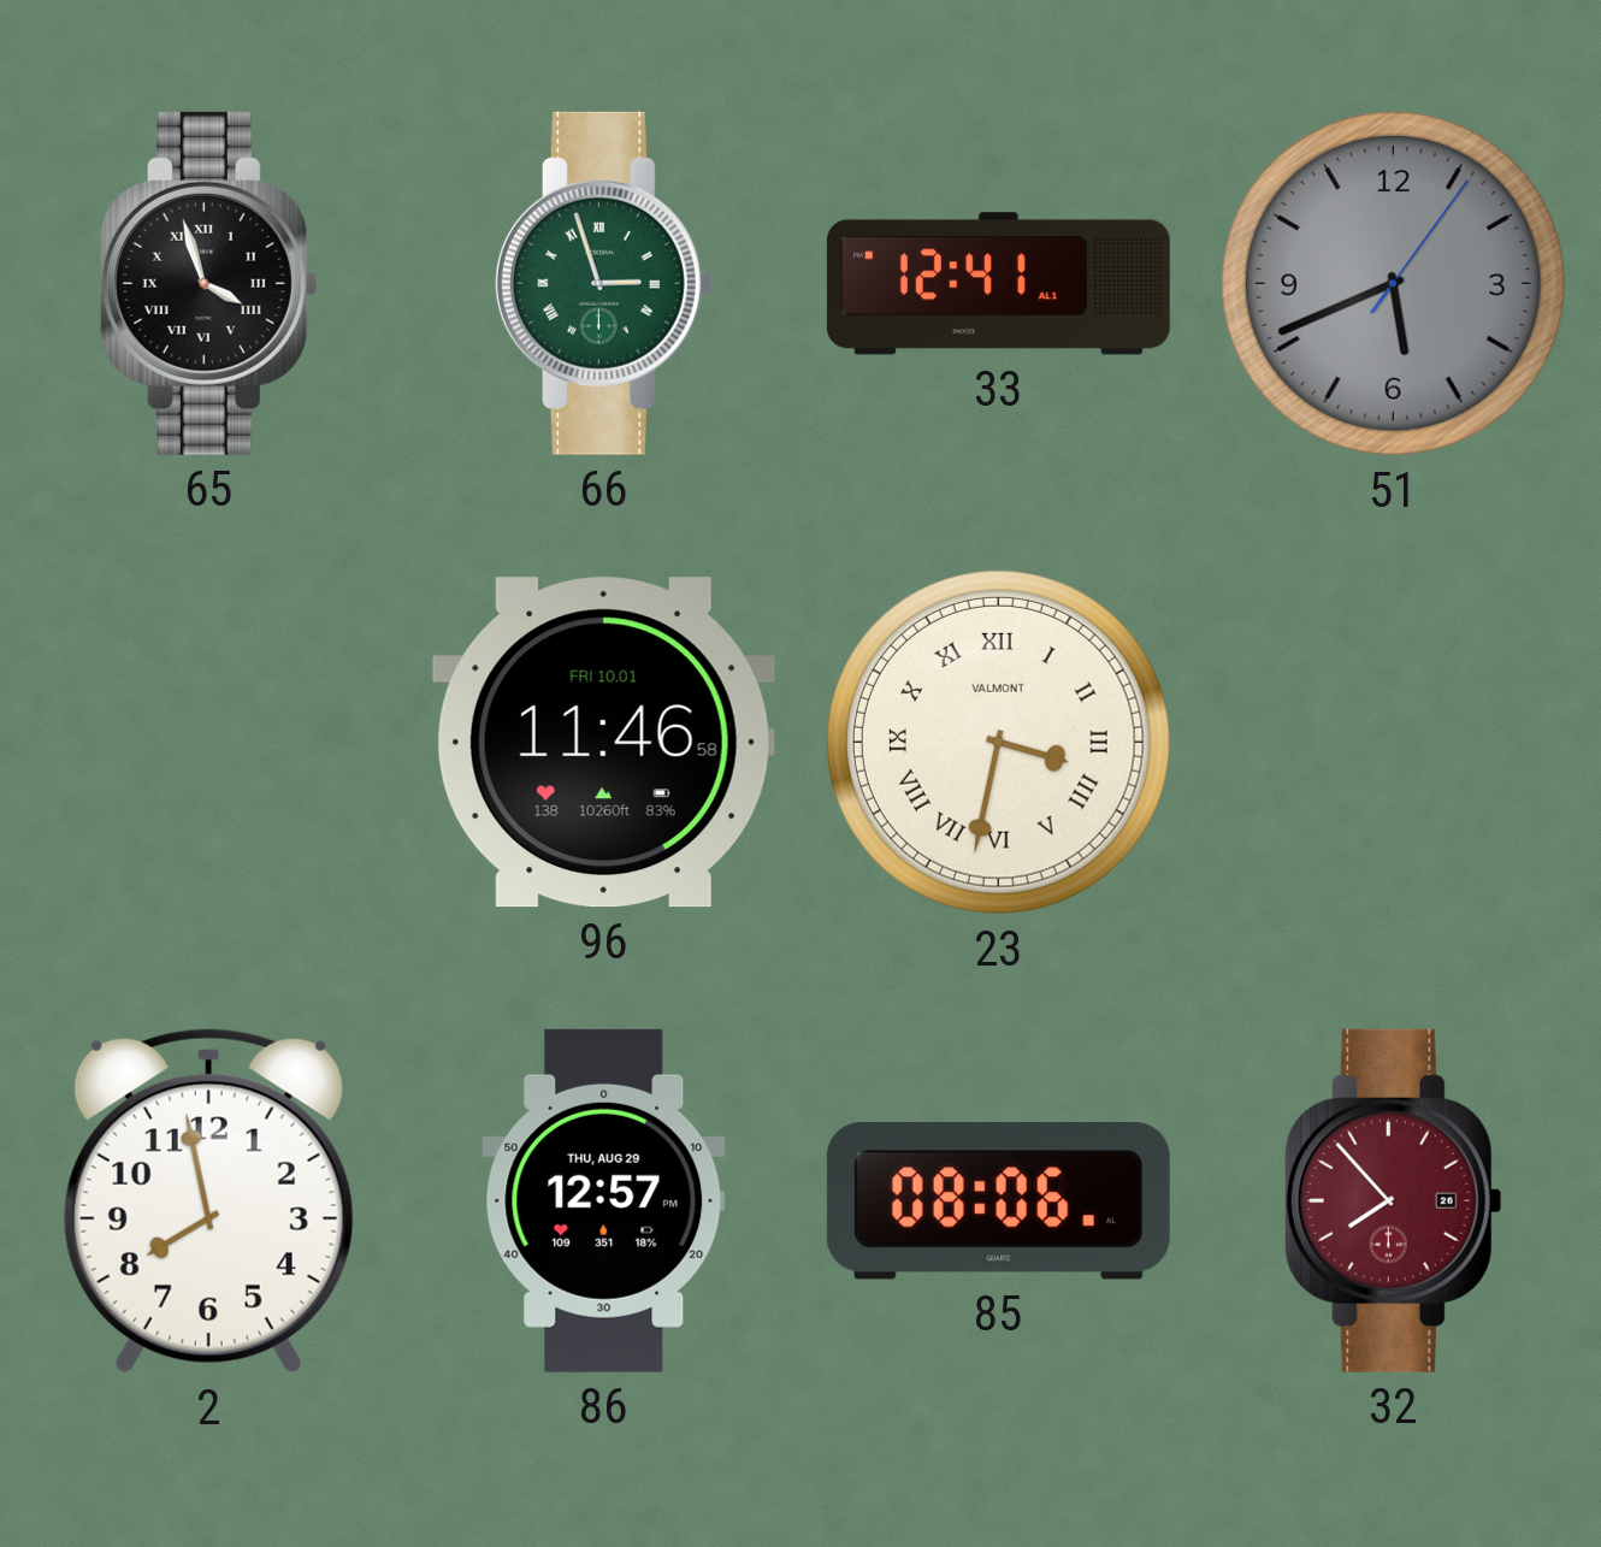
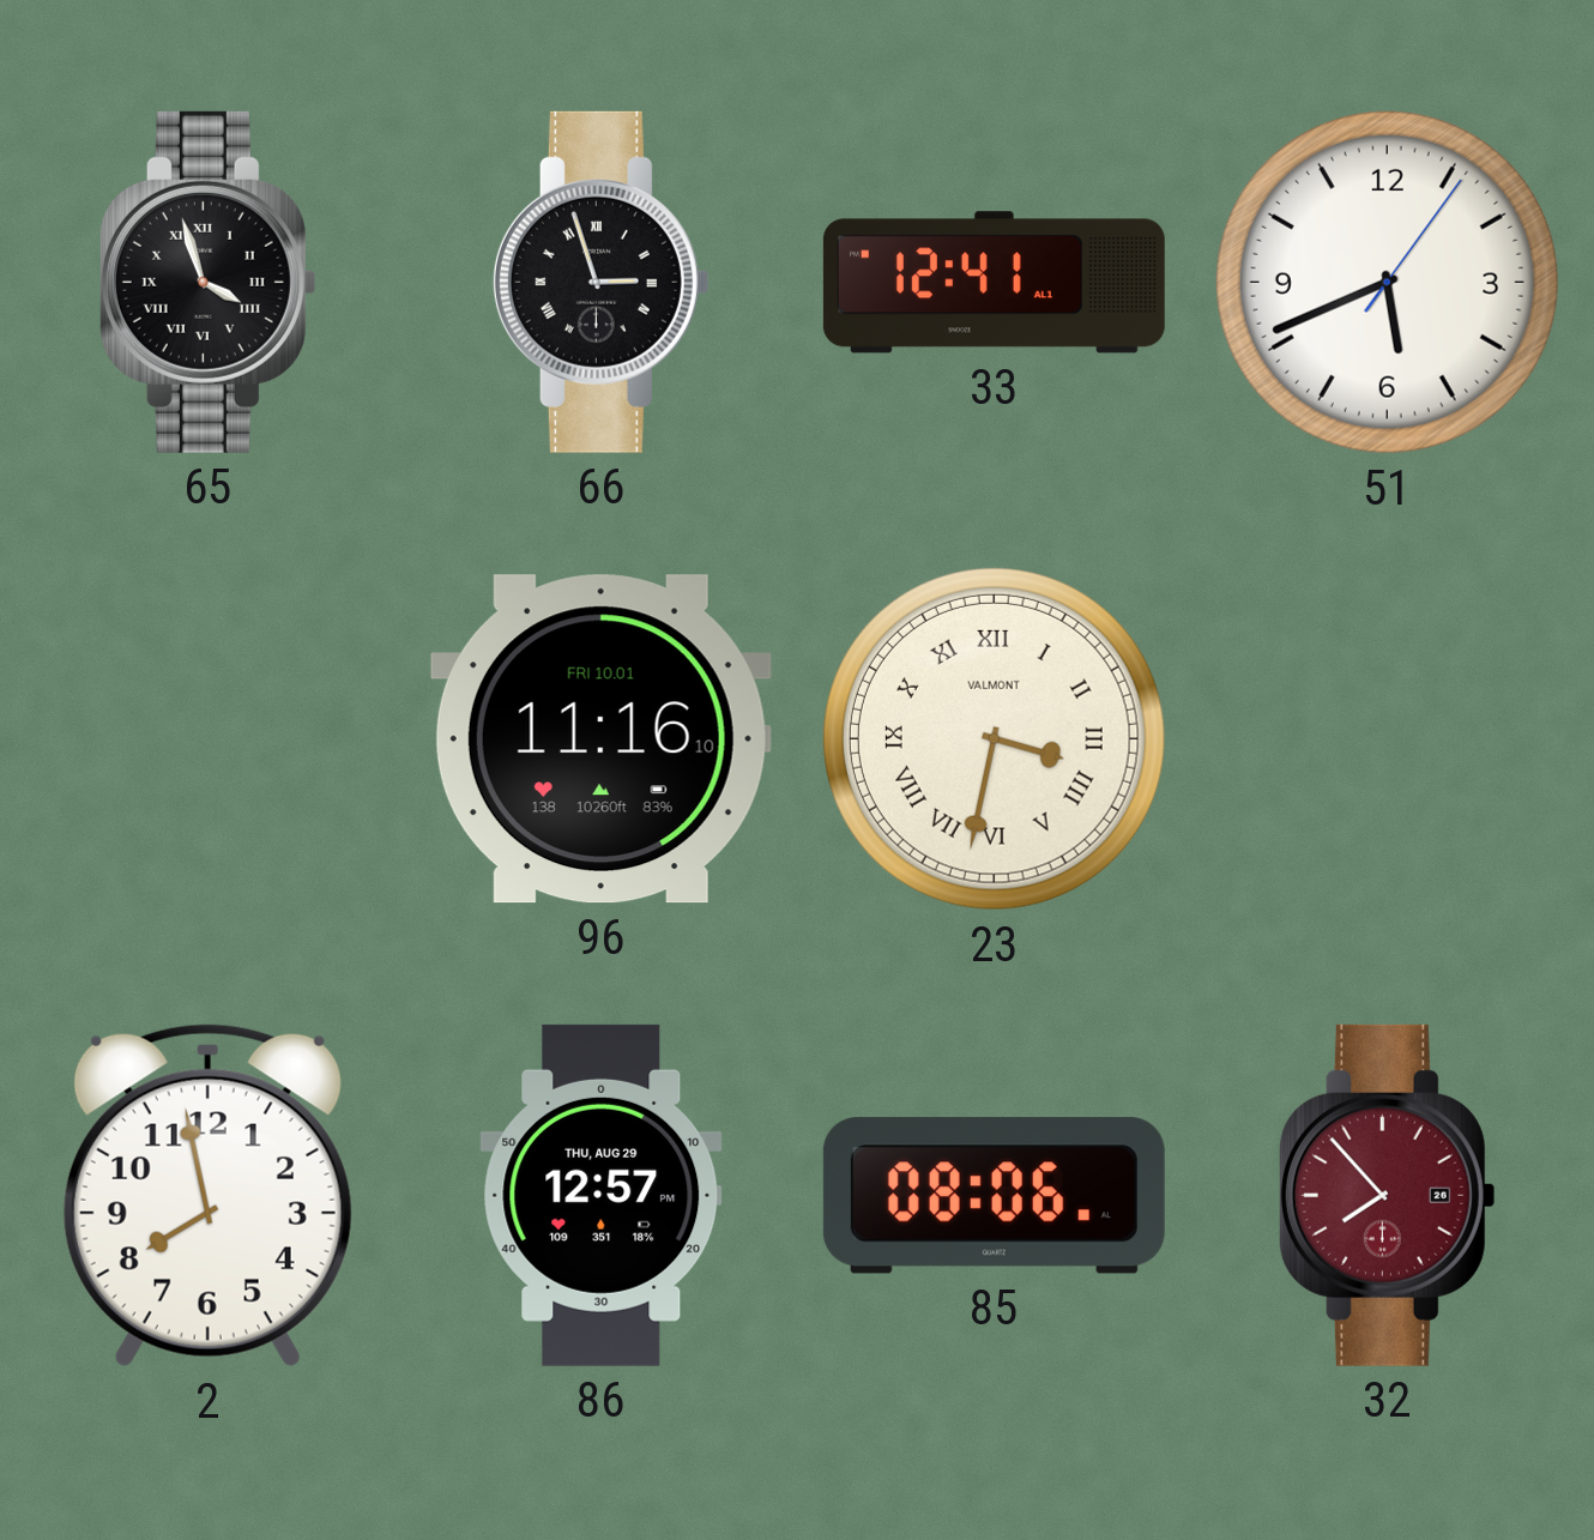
66 dial: green -> black
51 dial: grey -> white
96: 11:46 -> 11:16
